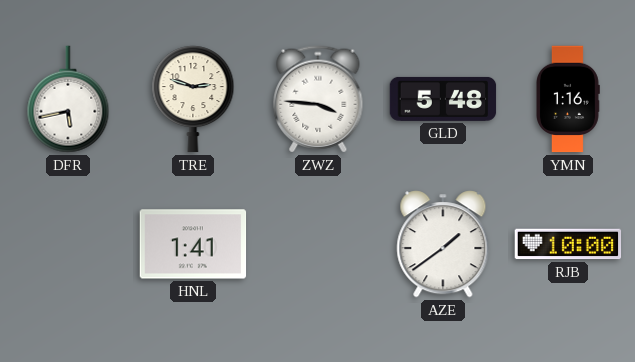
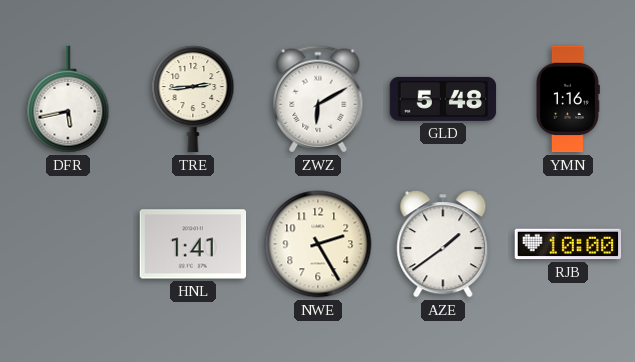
TRE: 2:48 -> 2:44
ZWZ: 3:46 -> 6:10
NWE: none -> 2:25
